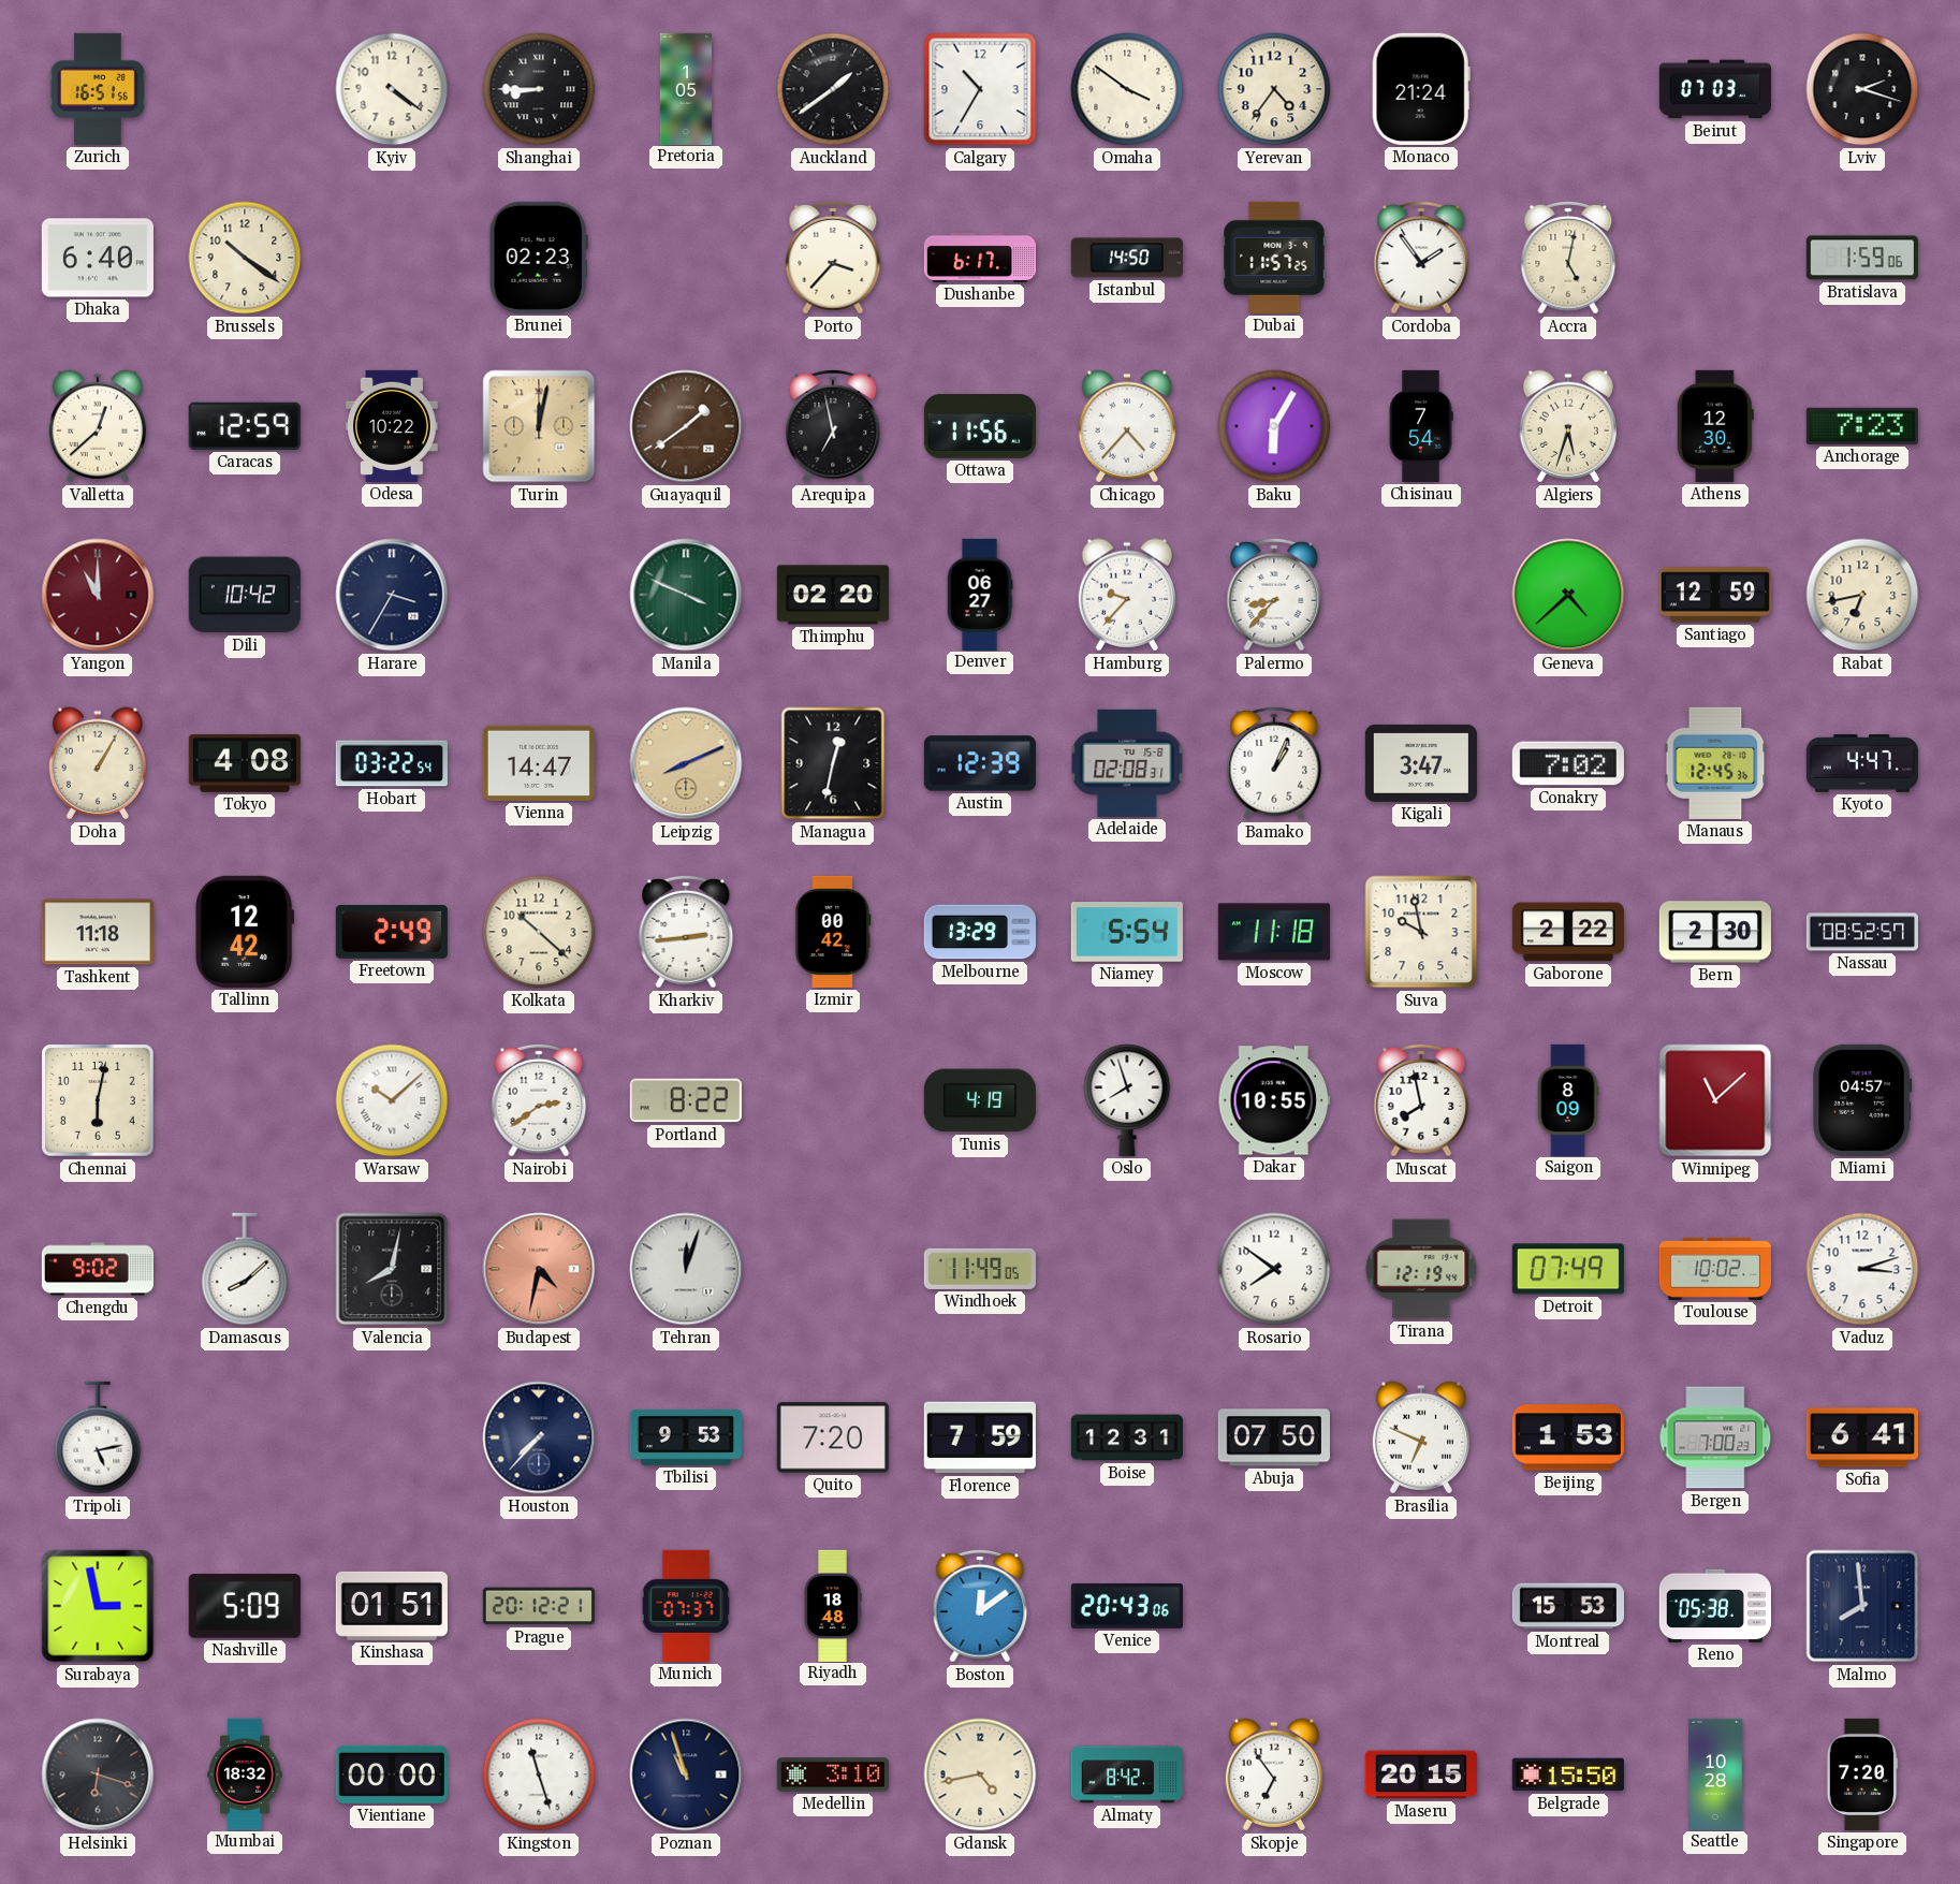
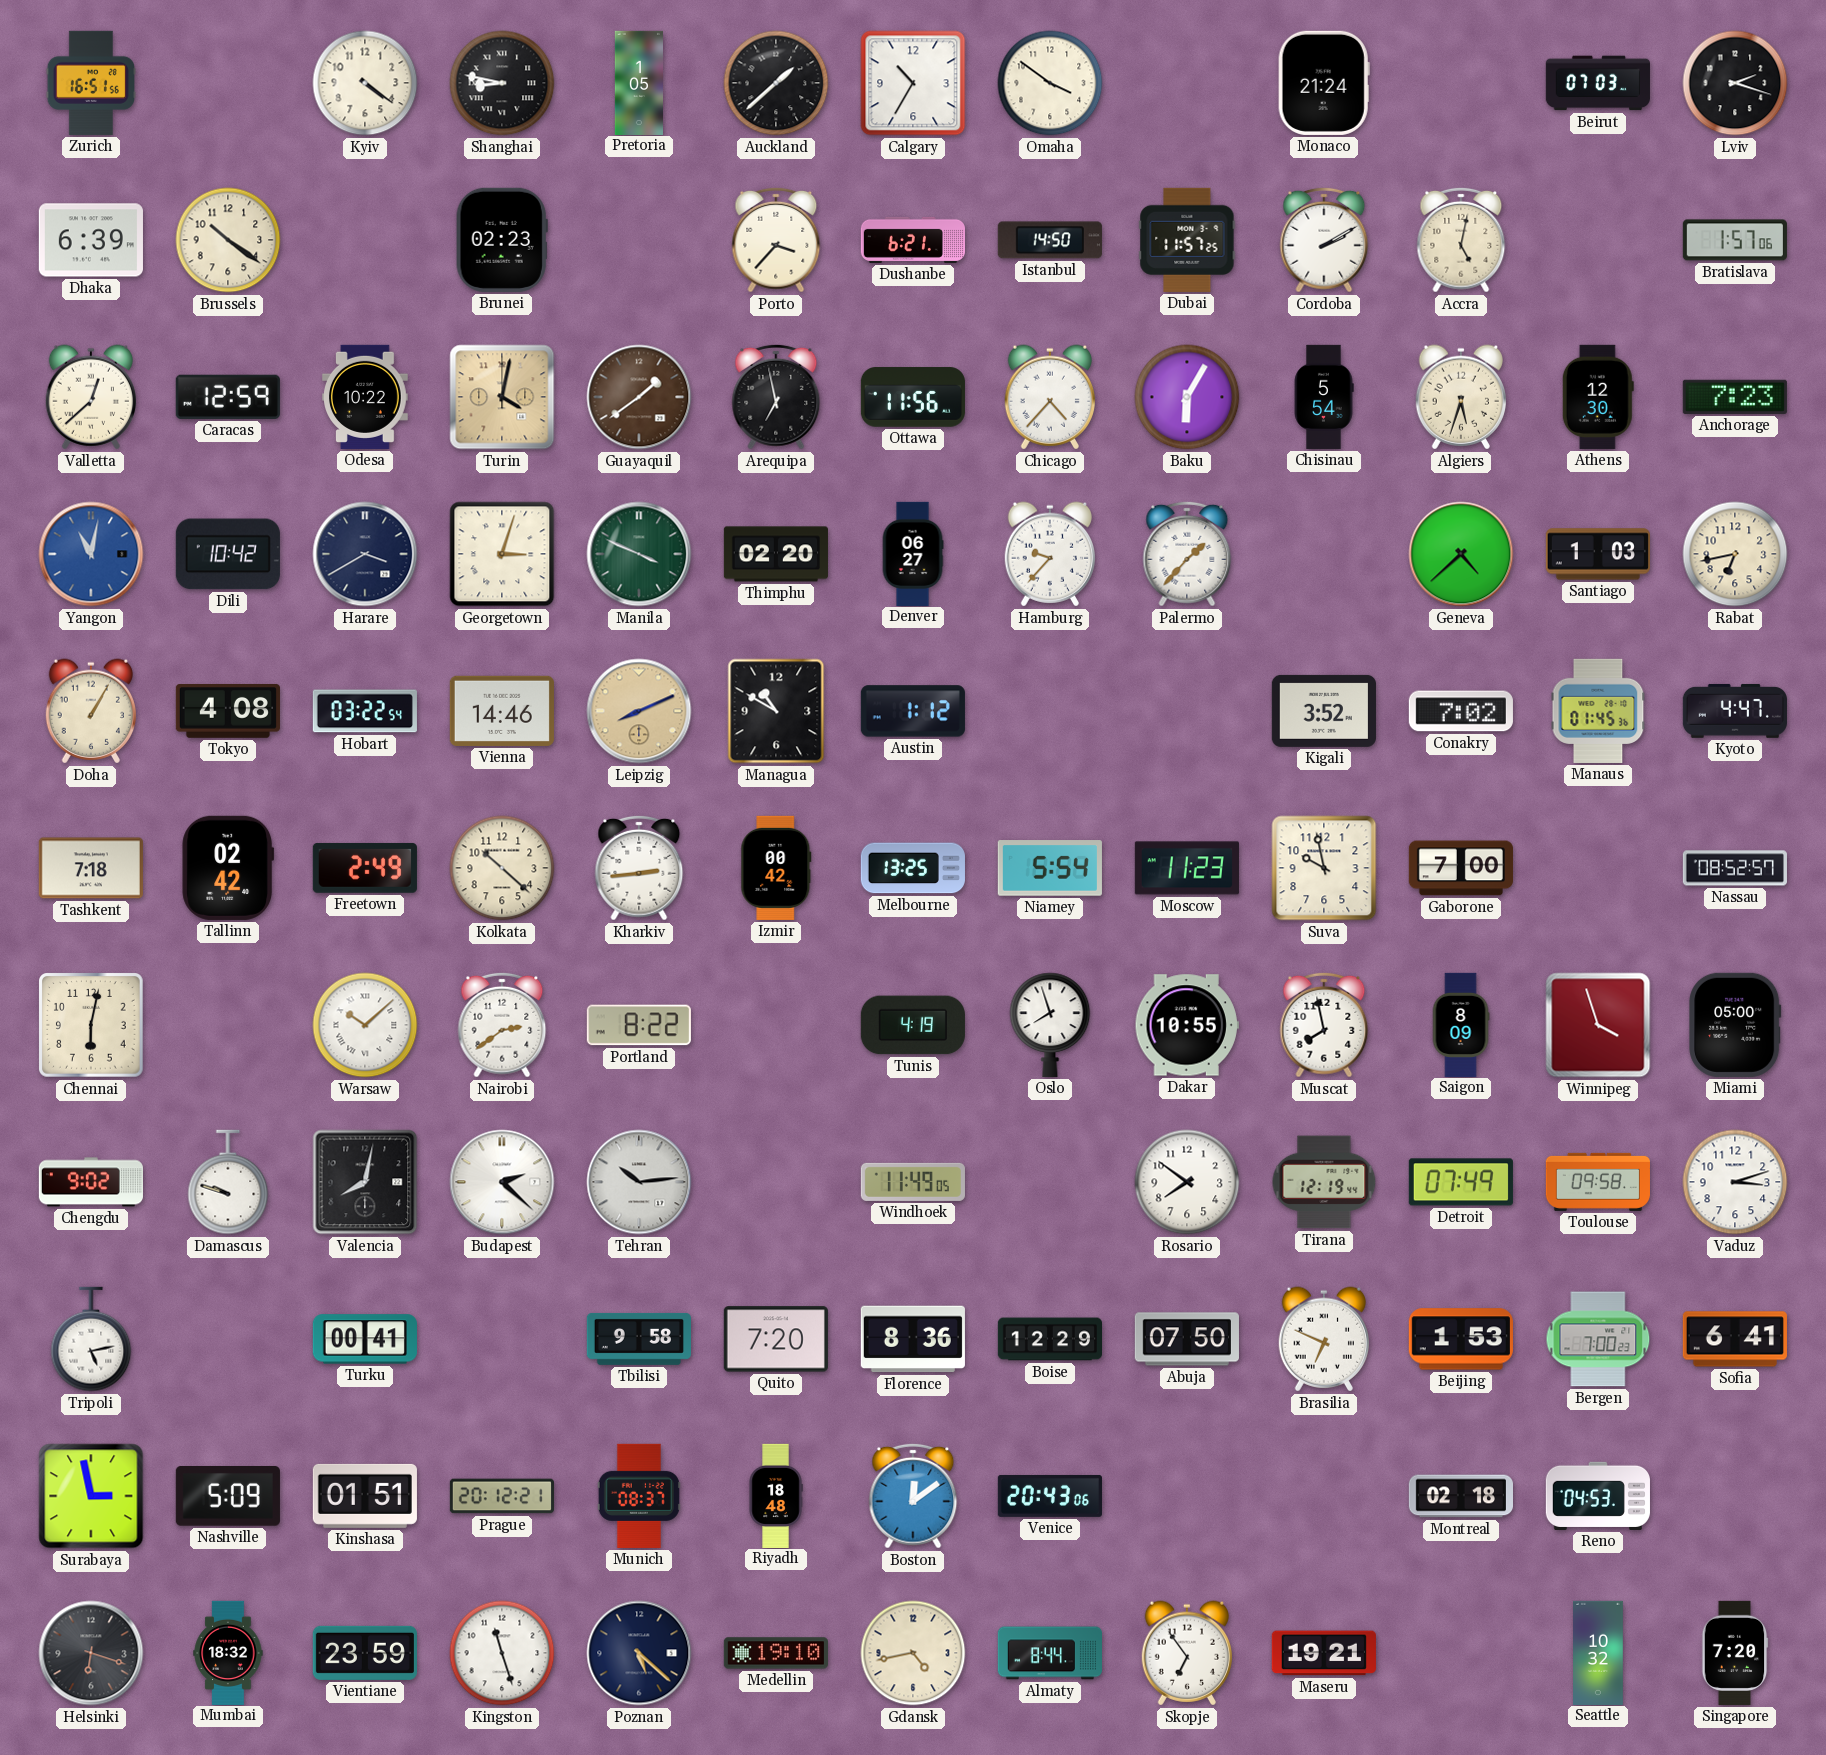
Shanghai: 8:45 -> 8:47
Auckland: 1:39 -> 1:38
Yerevan: 4:36 -> none
Dhaka: 6:40 -> 6:39
Dushanbe: 6:17 -> 6:21
Cordoba: 1:54 -> 2:10
Bratislava: 1:59 -> 1:57
Turin: 12:02 -> 4:02
Chisinau: 7:54 -> 5:54
Yangon: 11:00 -> 11:02
Yangon dial: burgundy -> blue
Harare: 3:35 -> 3:40
Georgetown: none -> 3:03
Palermo: 8:37 -> 1:37
Santiago: 12:59 -> 1:03
Vienna: 14:47 -> 14:46
Managua: 12:32 -> 10:50
Austin: 12:39 -> 1:12
Adelaide: 02:08 -> none
Bamako: 1:04 -> none
Kigali: 3:47 -> 3:52
Manaus: 12:45 -> 01:45
Tashkent: 11:18 -> 7:18
Tallinn: 12:42 -> 02:42
Melbourne: 13:29 -> 13:25
Moscow: 11:18 -> 11:23
Gaborone: 2:22 -> 7:00
Bern: 2:30 -> none
Winnipeg: 11:08 -> 3:57
Miami: 04:57 -> 05:00
Damascus: 8:08 -> 9:48
Budapest: 4:32 -> 2:22
Budapest dial: salmon -> white
Tehran: 12:03 -> 10:14
Toulouse: 10:02 -> 09:58
Turku: none -> 00:41
Houston: 7:37 -> none
Tbilisi: 9:53 -> 9:58
Florence: 7:59 -> 8:36
Boise: 12:31 -> 12:29
Munich: 07:37 -> 08:37
Montreal: 15:53 -> 02:18
Reno: 05:38 -> 04:53
Malmo: 7:59 -> none
Vientiane: 00:00 -> 23:59
Poznan: 10:57 -> 5:22
Medellin: 3:10 -> 19:10
Almaty: 8:42 -> 8:44
Maseru: 20:15 -> 19:21
Belgrade: 15:50 -> none
Seattle: 10:28 -> 10:32
